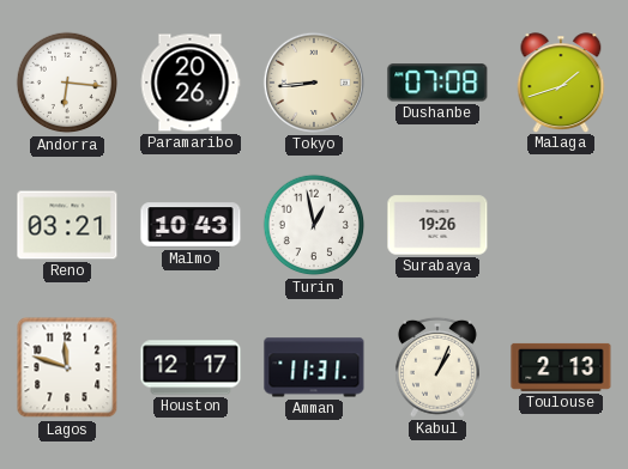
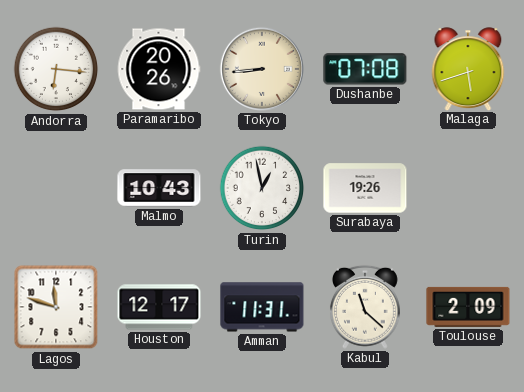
Malaga: 1:42 -> 5:42
Reno: 03:21 -> none
Kabul: 1:04 -> 11:22
Toulouse: 2:13 -> 2:09
